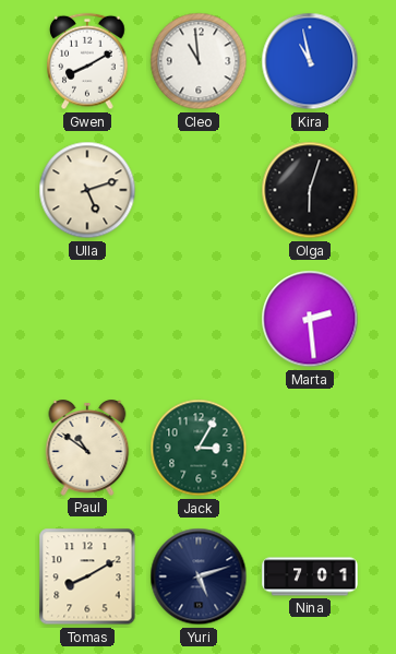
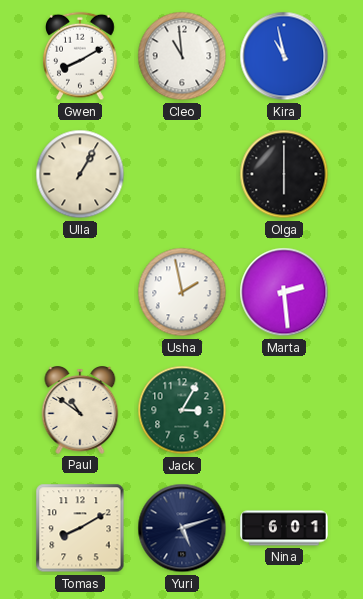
Ulla: 5:12 -> 1:05
Olga: 6:03 -> 6:00
Usha: none -> 1:58
Nina: 7:01 -> 6:01
